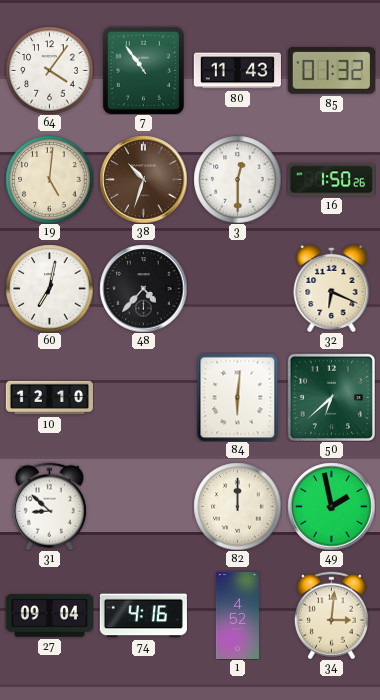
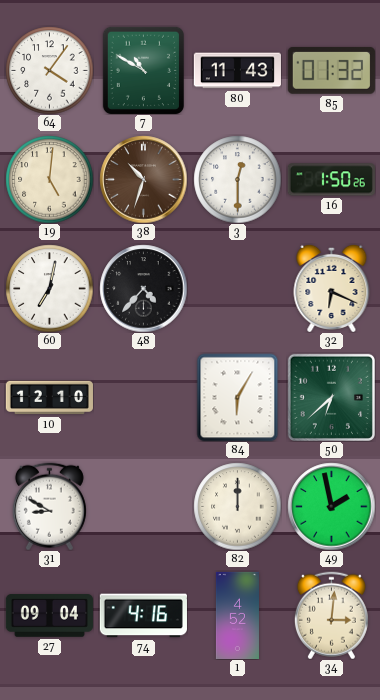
7: 10:54 -> 10:50
84: 6:01 -> 6:05
31: 8:52 -> 8:50
